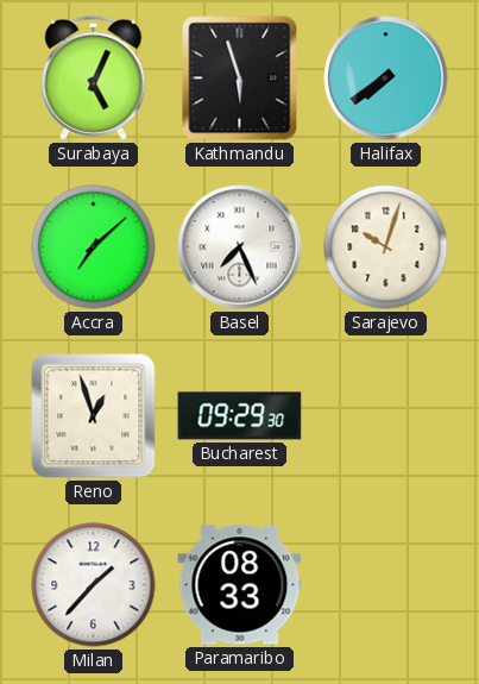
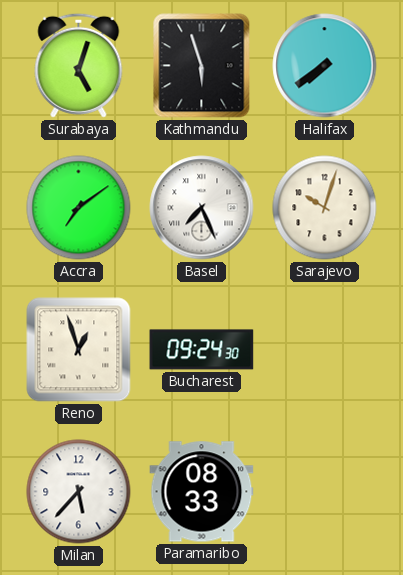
Surabaya: 5:04 -> 5:03
Accra: 7:08 -> 7:09
Bucharest: 09:29 -> 09:24
Milan: 1:37 -> 5:37
